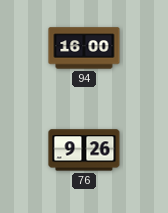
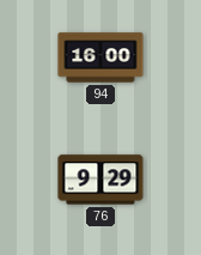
76: 9:26 -> 9:29
